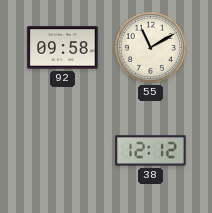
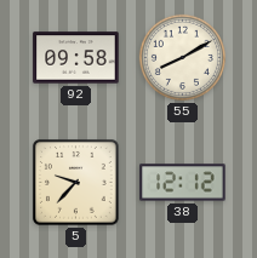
55: 11:10 -> 8:10
5: none -> 9:37
